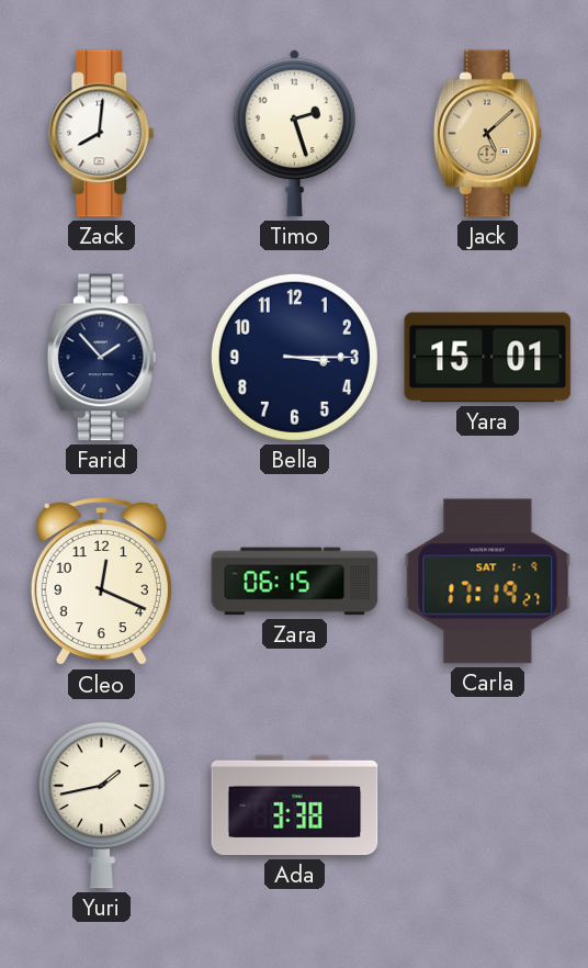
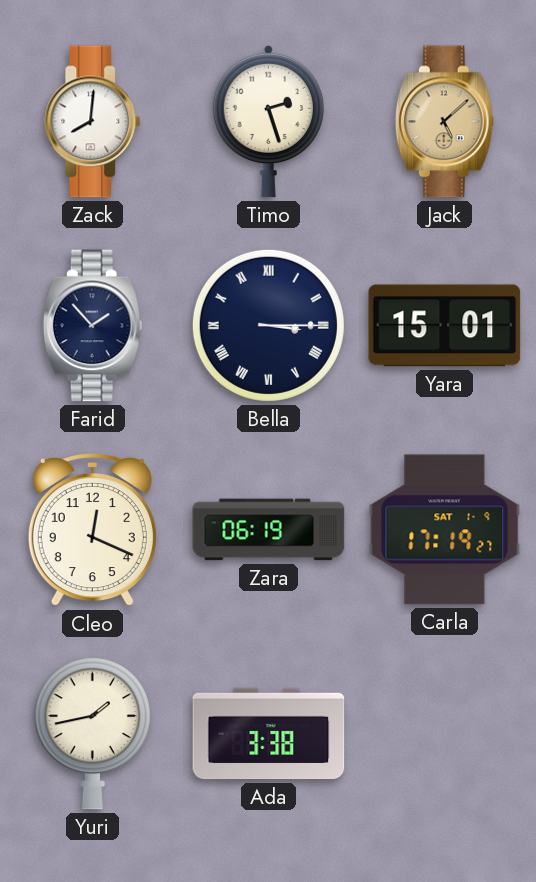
Bella numerals: Arabic -> Roman
Zara: 06:15 -> 06:19
